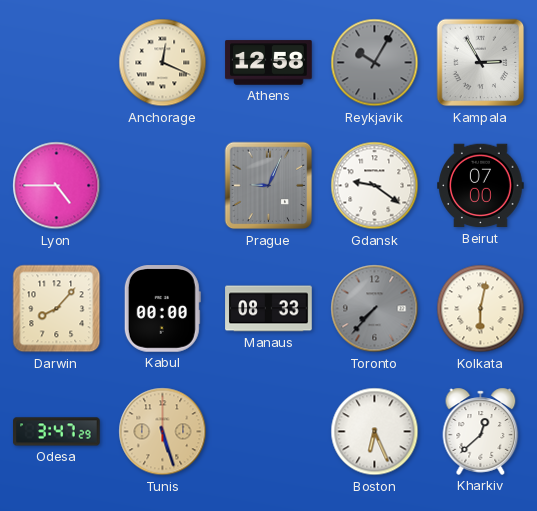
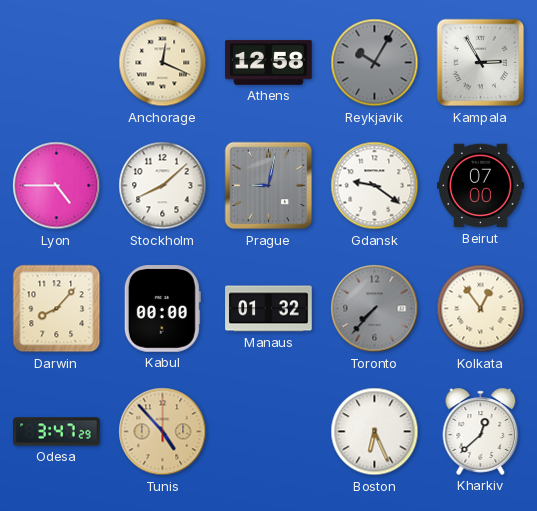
Stockholm: none -> 8:08
Prague: 9:04 -> 9:02
Manaus: 08:33 -> 01:32
Kolkata: 6:02 -> 12:54
Tunis: 5:27 -> 4:53
